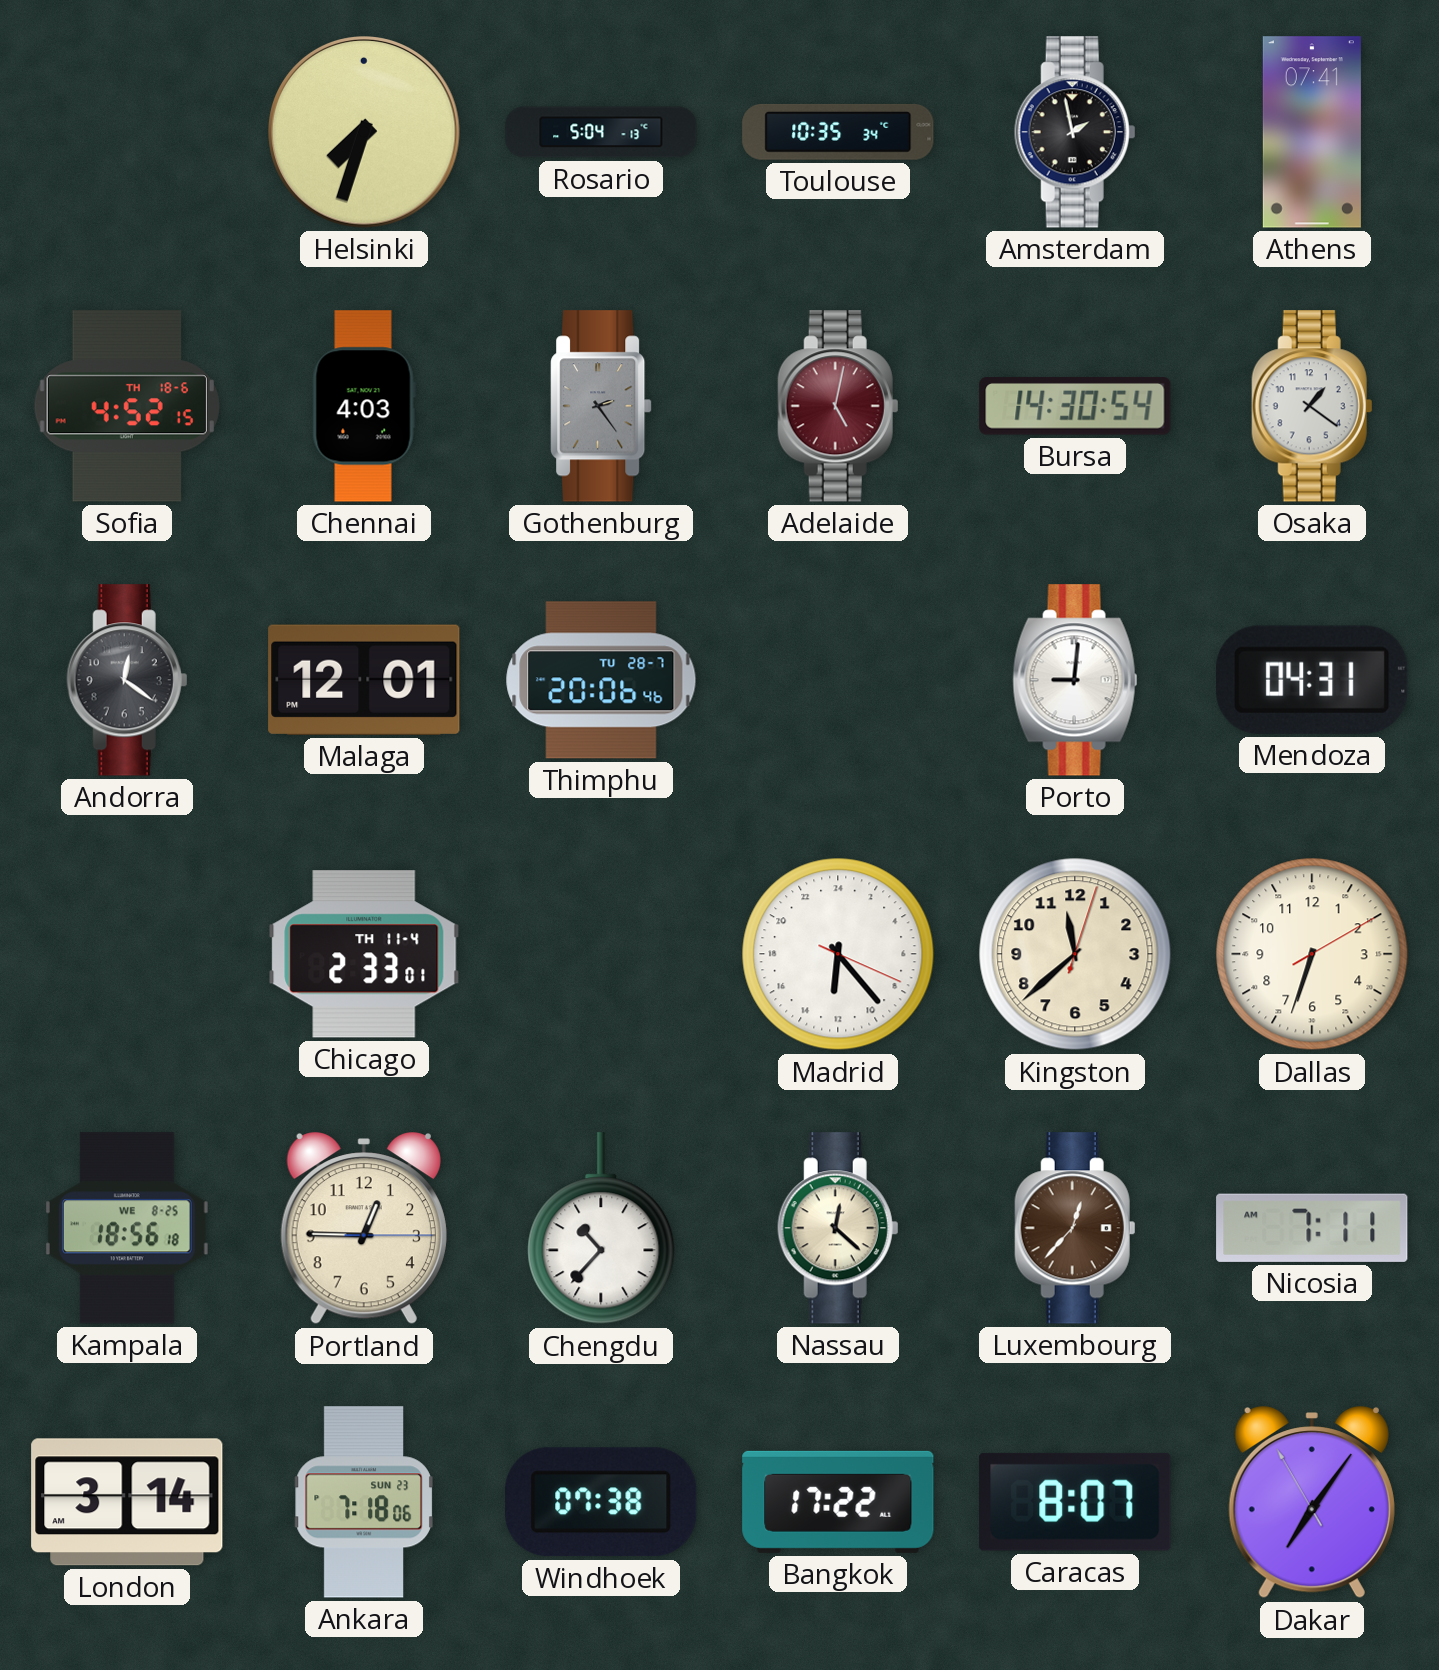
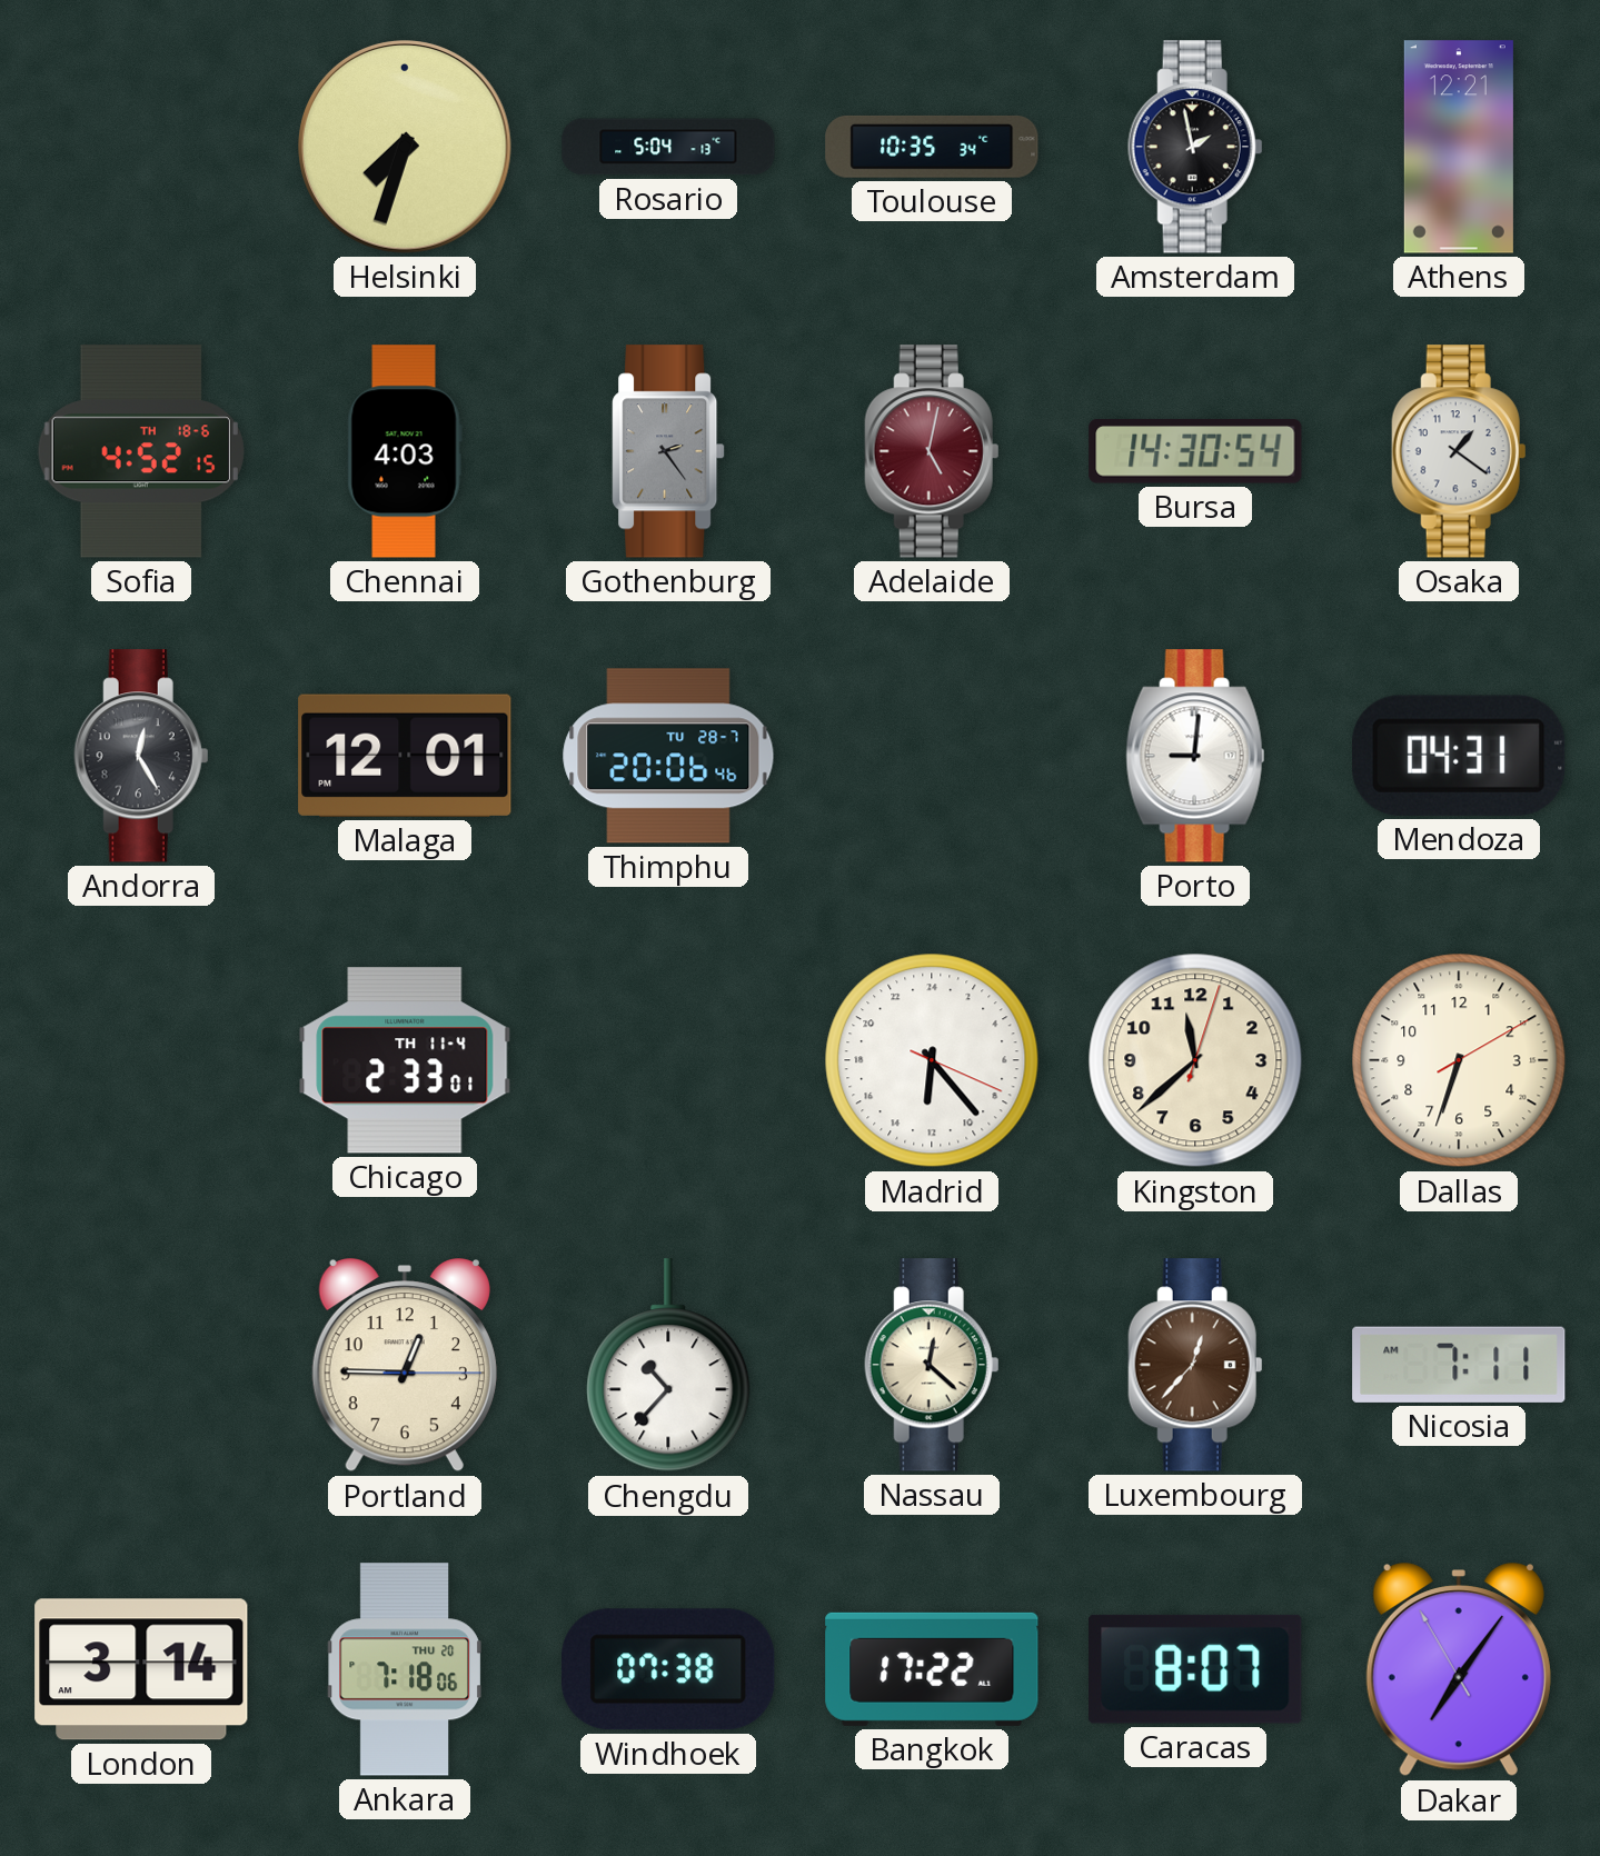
Athens: 07:41 -> 12:21
Andorra: 12:21 -> 12:25
Kampala: 18:56 -> none
Ankara date: SUN 23 -> THU 20
